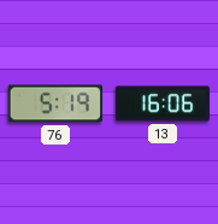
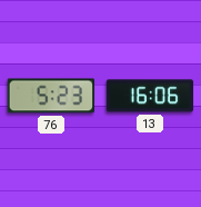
76: 5:19 -> 5:23
